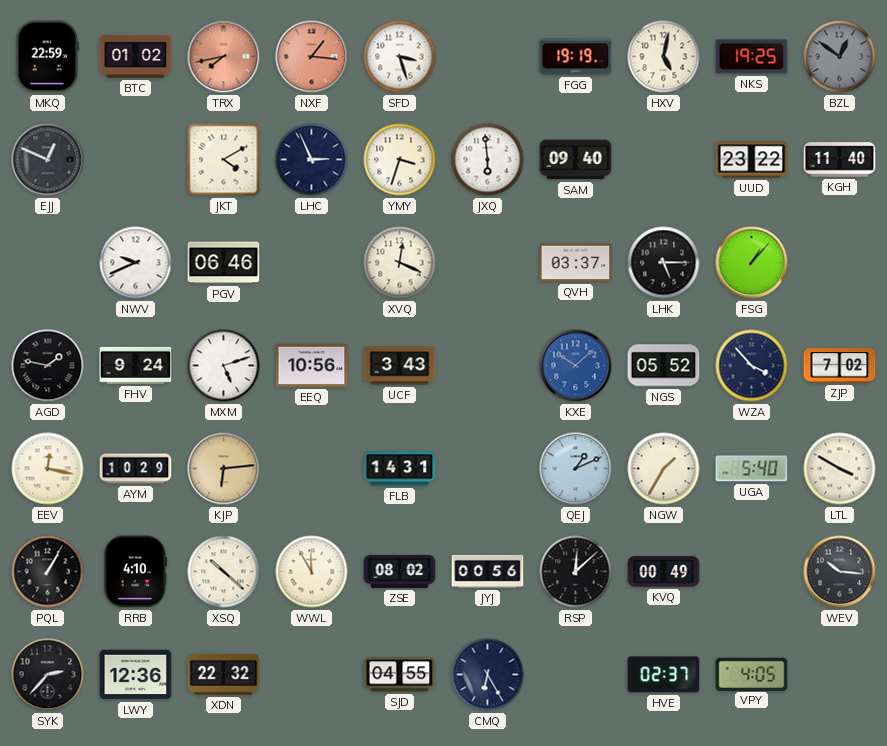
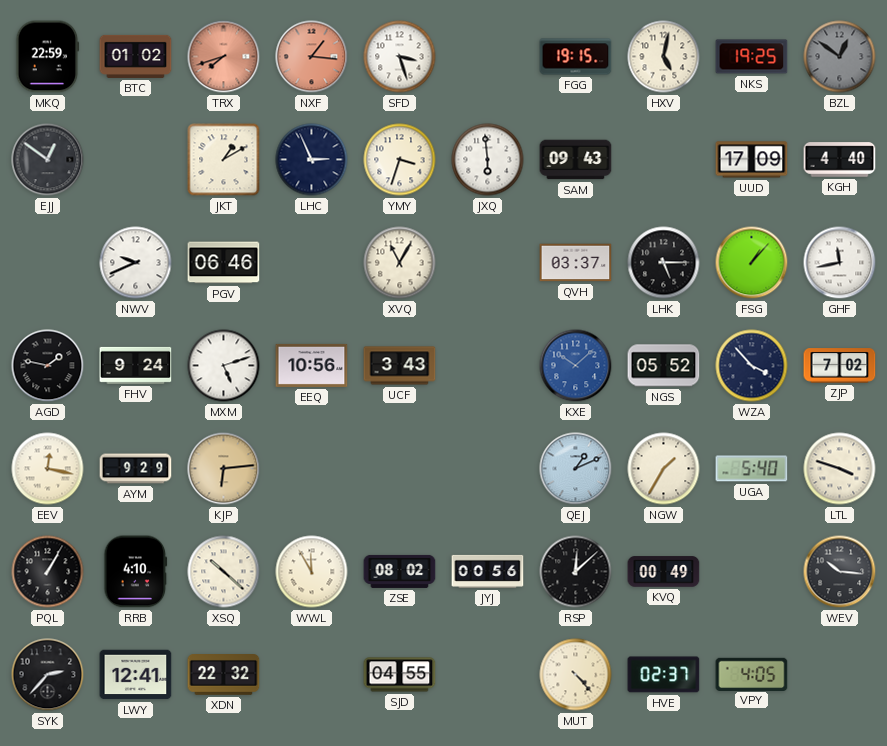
TRX: 7:43 -> 7:42
FGG: 19:19 -> 19:15
EJJ: 12:49 -> 12:51
JKT: 4:10 -> 1:10
SAM: 09:40 -> 09:43
UUD: 23:22 -> 17:09
KGH: 11:40 -> 4:40
XVQ: 12:19 -> 11:05
GHF: none -> 11:43
AYM: 10:29 -> 9:29
FLB: 14:31 -> none
LTL: 3:50 -> 3:48
LWY: 12:36 -> 12:41
CMQ: 6:25 -> none
MUT: none -> 4:23
